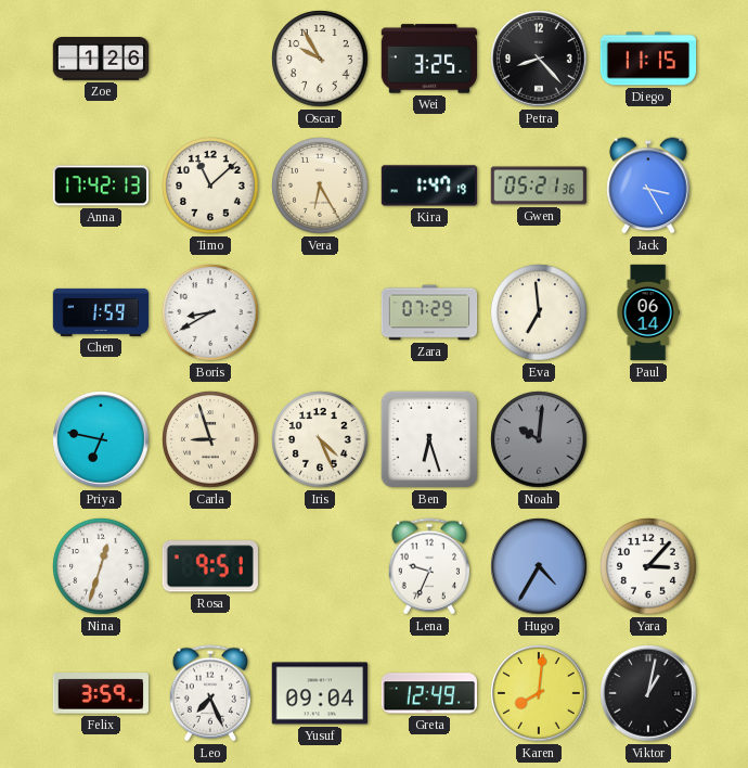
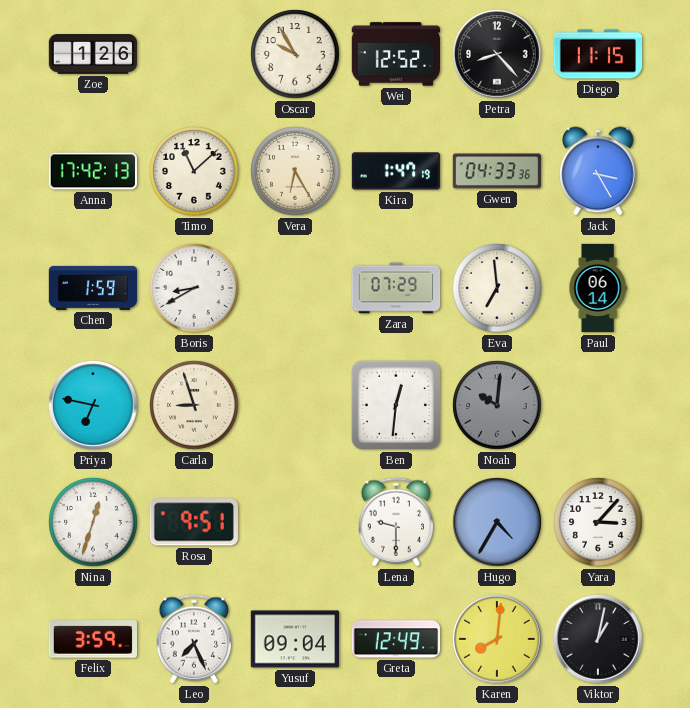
Wei: 3:25 -> 12:52
Gwen: 05:21 -> 04:33
Iris: 4:26 -> none
Ben: 6:27 -> 12:31
Lena: 9:34 -> 9:30
